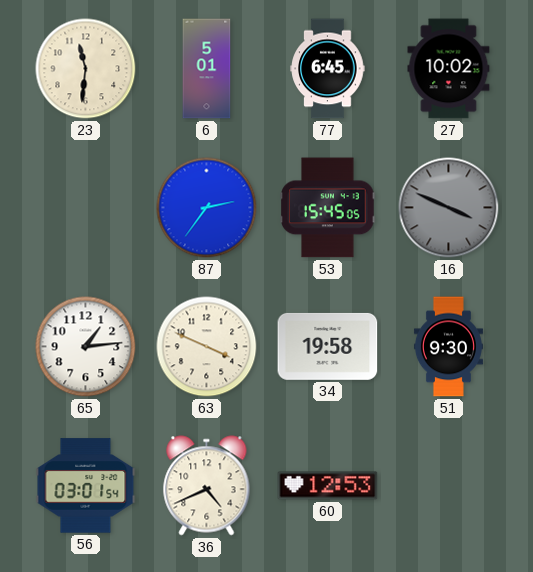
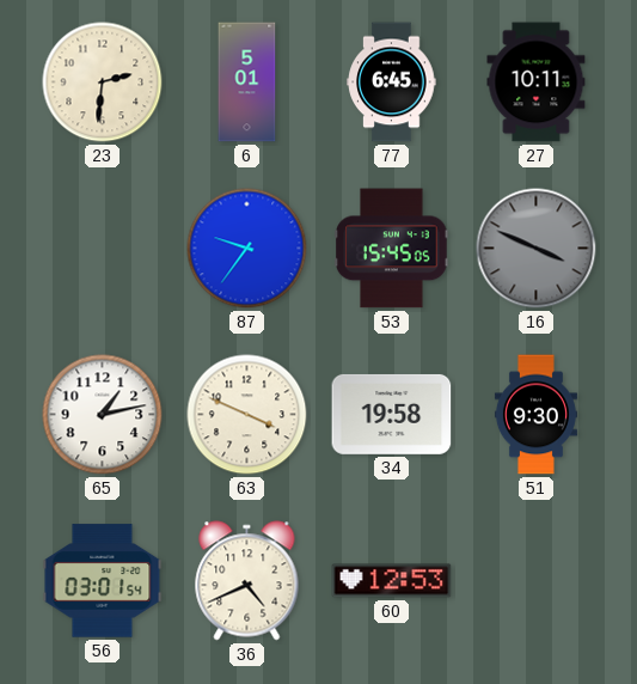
23: 11:31 -> 2:31
27: 10:02 -> 10:11
87: 2:36 -> 9:36
65: 1:14 -> 1:13
